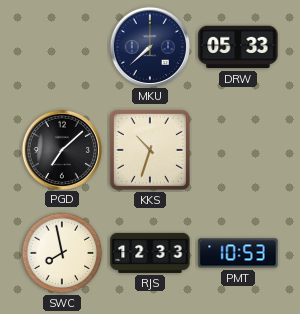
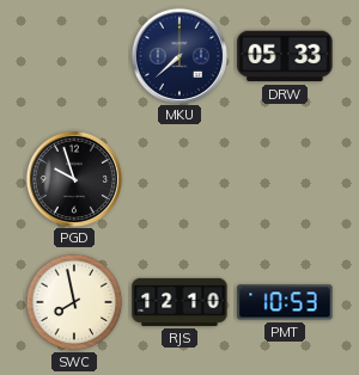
PGD: 7:08 -> 9:57
KKS: 10:33 -> none
RJS: 12:33 -> 12:10
